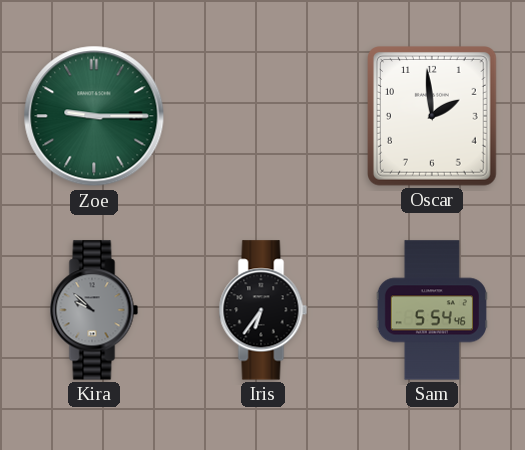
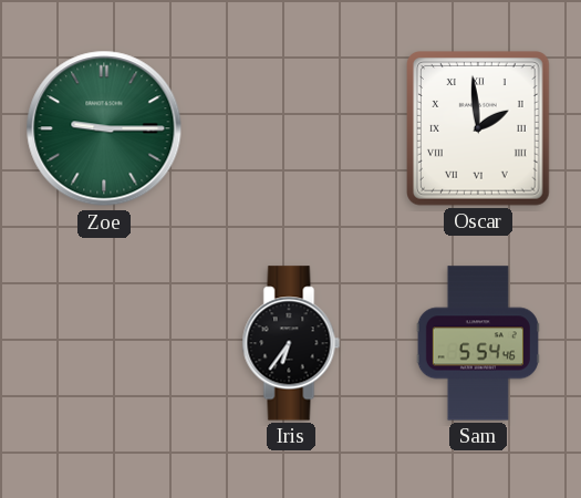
Oscar numerals: Arabic -> Roman
Kira: 9:52 -> none
